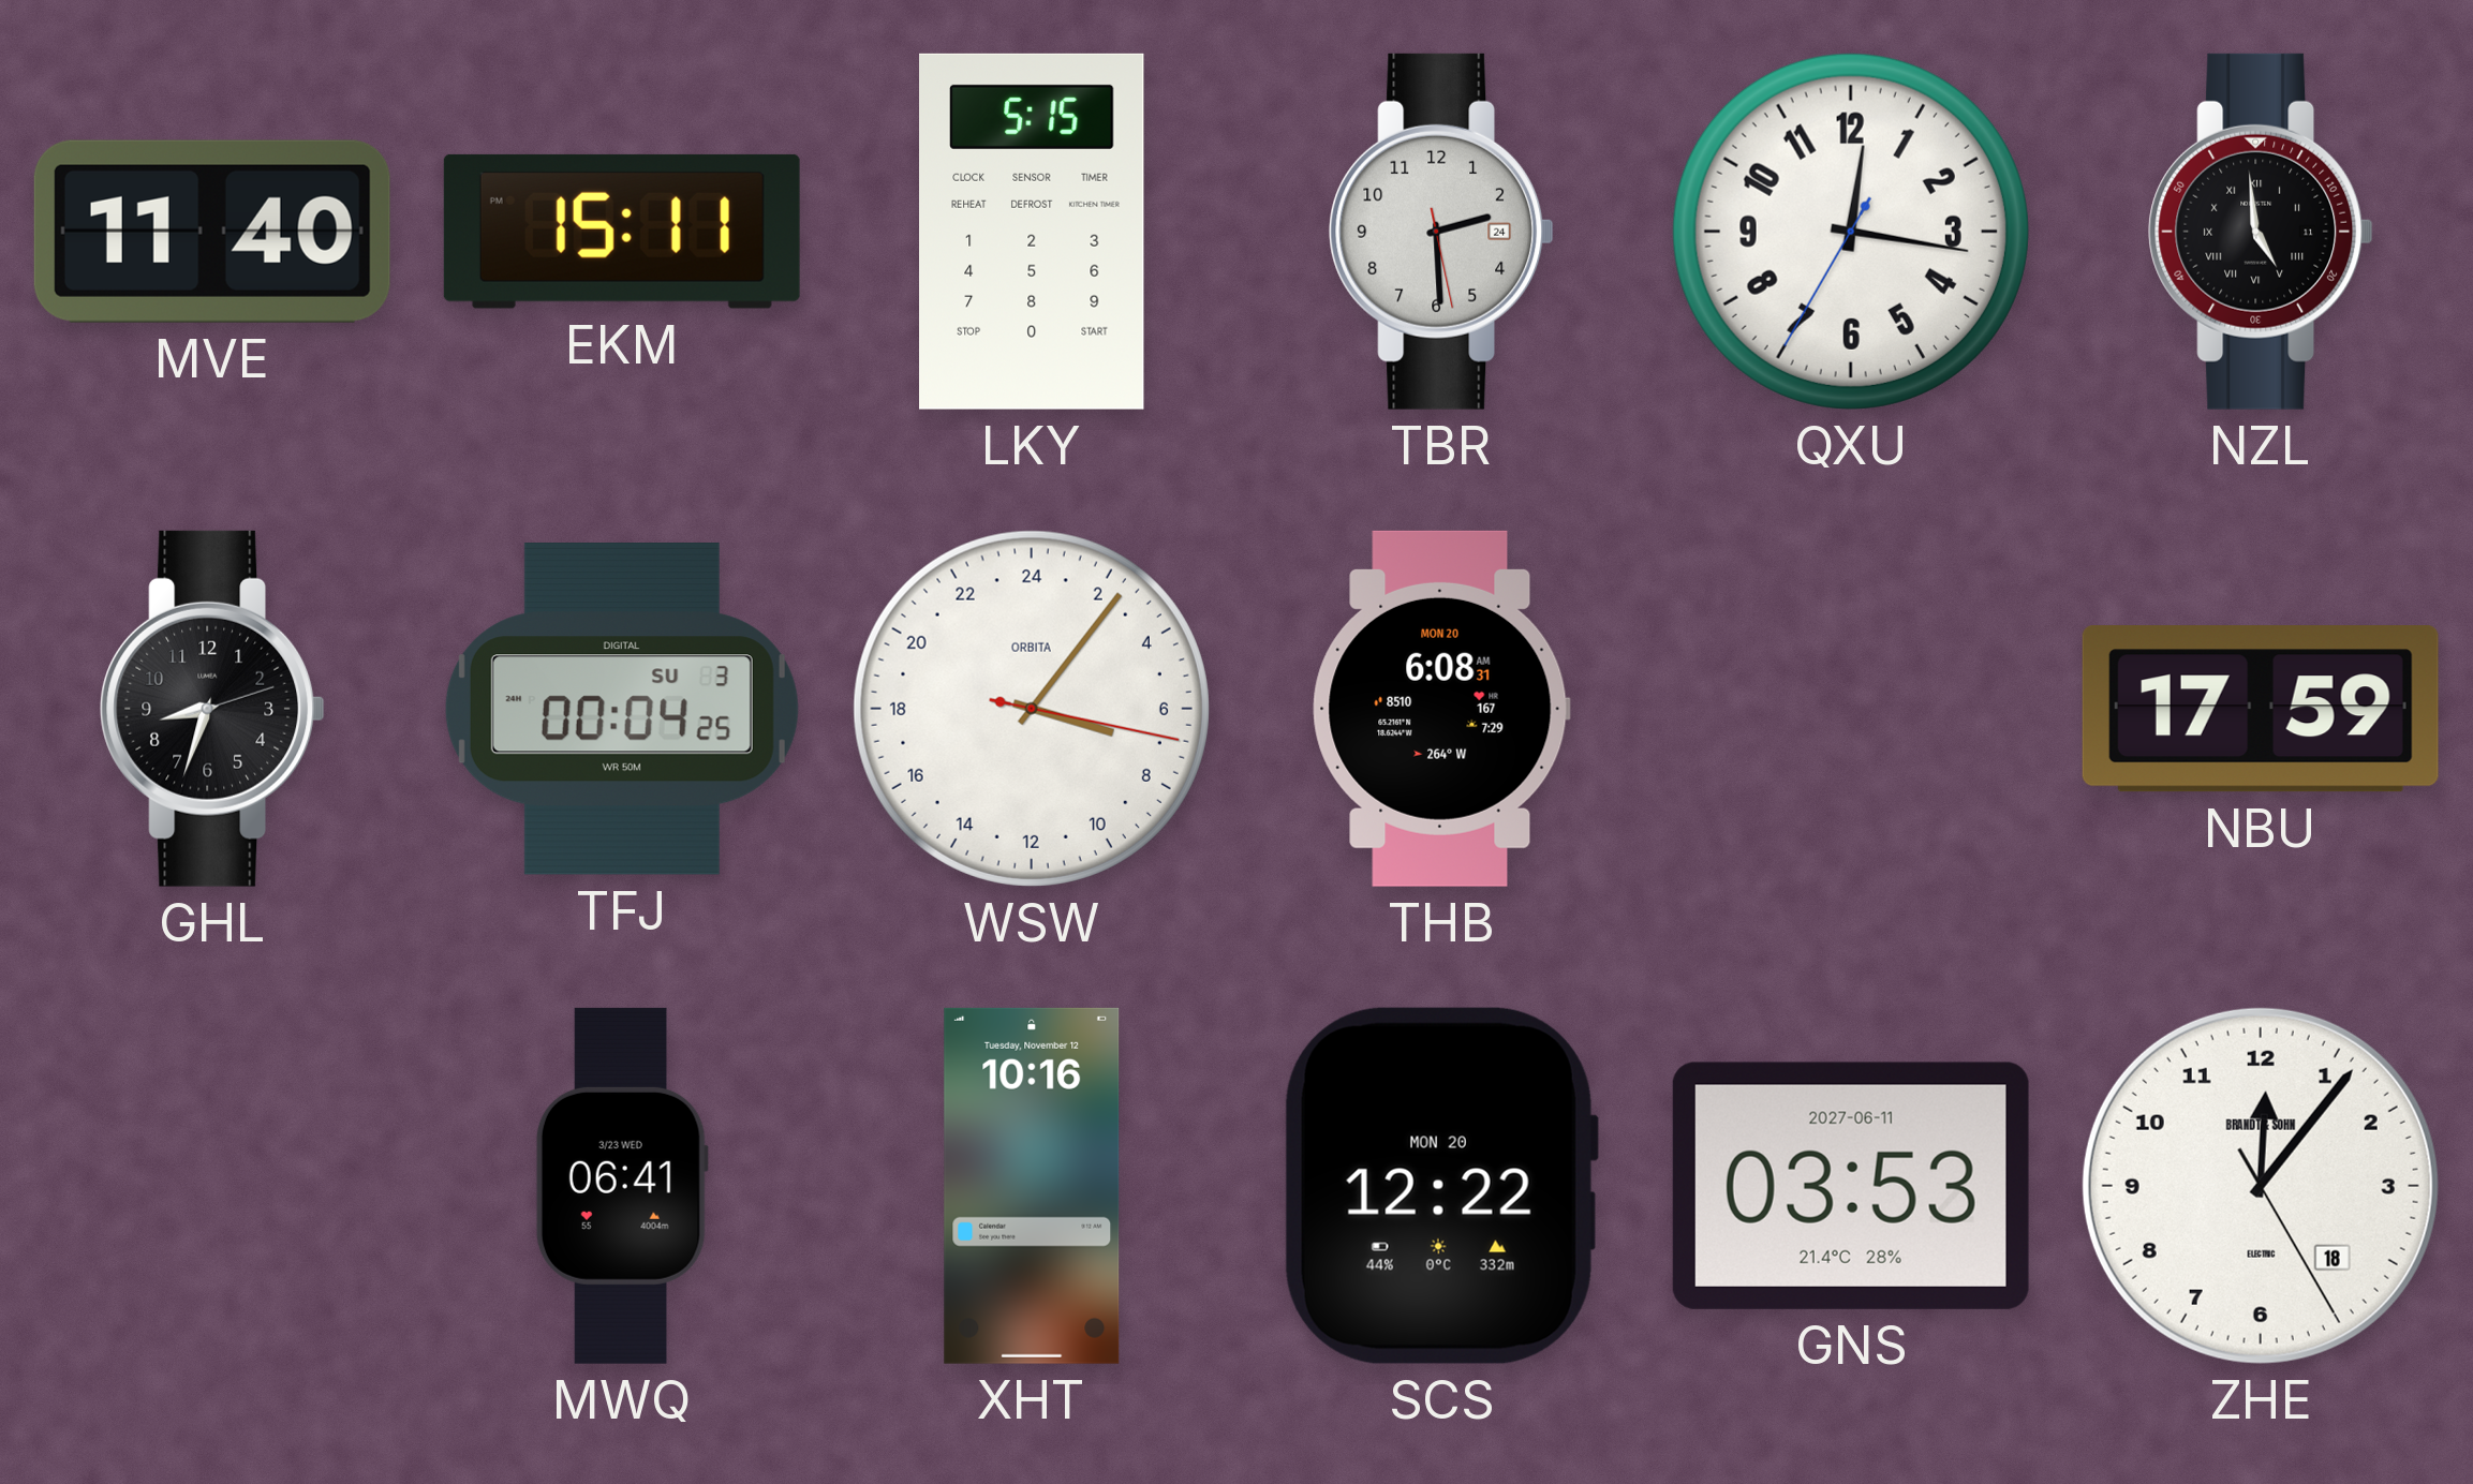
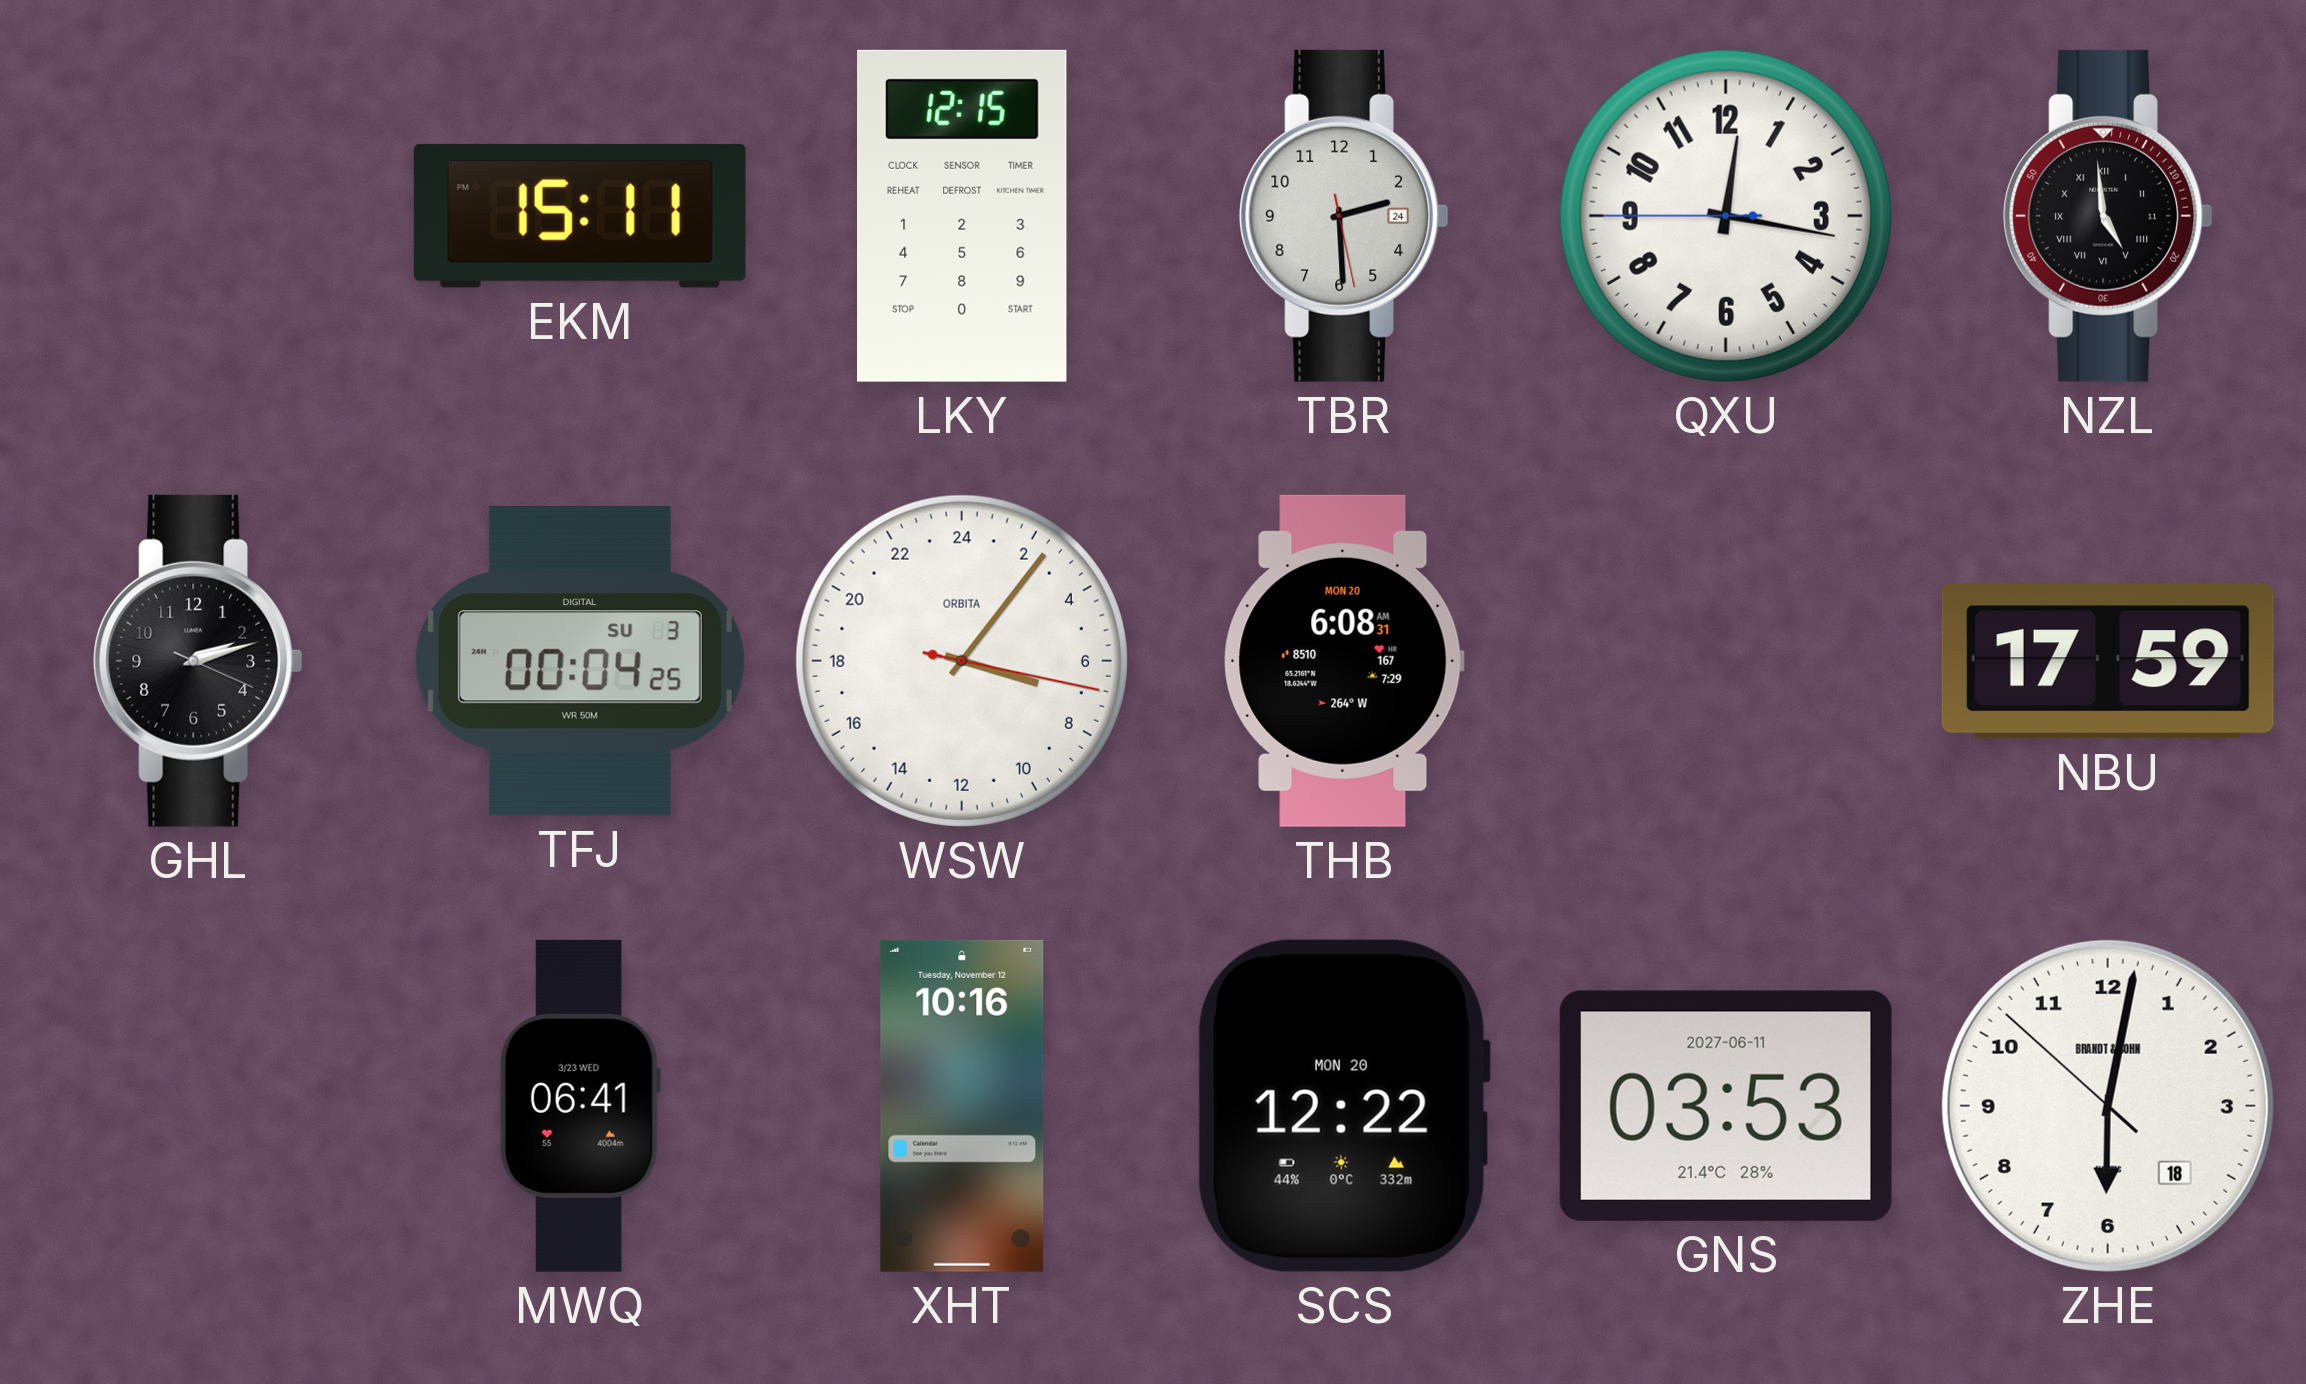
MVE: 11:40 -> none
LKY: 5:15 -> 12:15
QXU: 12:16:35 -> 12:16:45
GHL: 8:33 -> 2:12
ZHE: 12:06 -> 6:01
